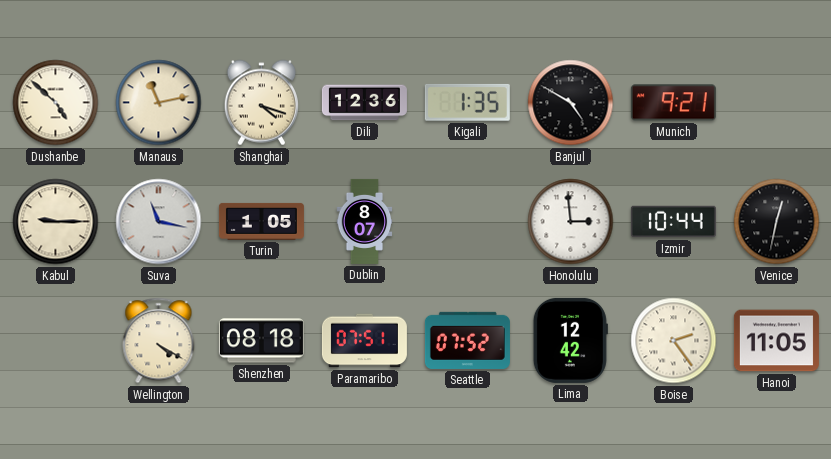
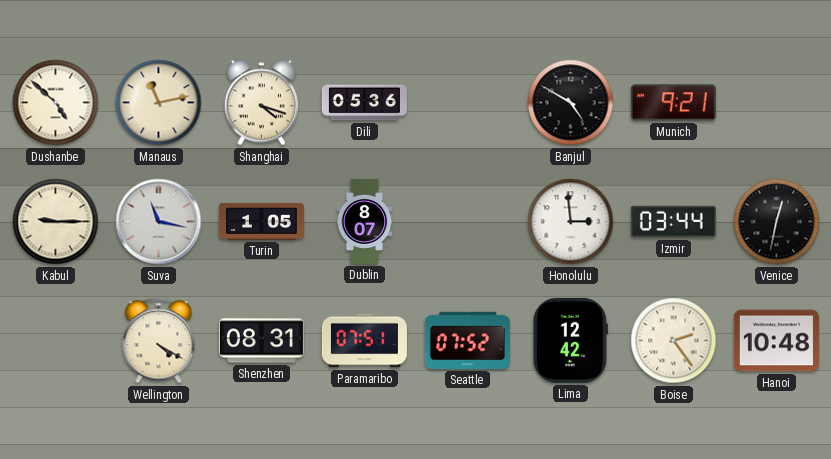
Dili: 12:36 -> 05:36
Kigali: 1:35 -> none
Izmir: 10:44 -> 03:44
Shenzhen: 08:18 -> 08:31
Hanoi: 11:05 -> 10:48
